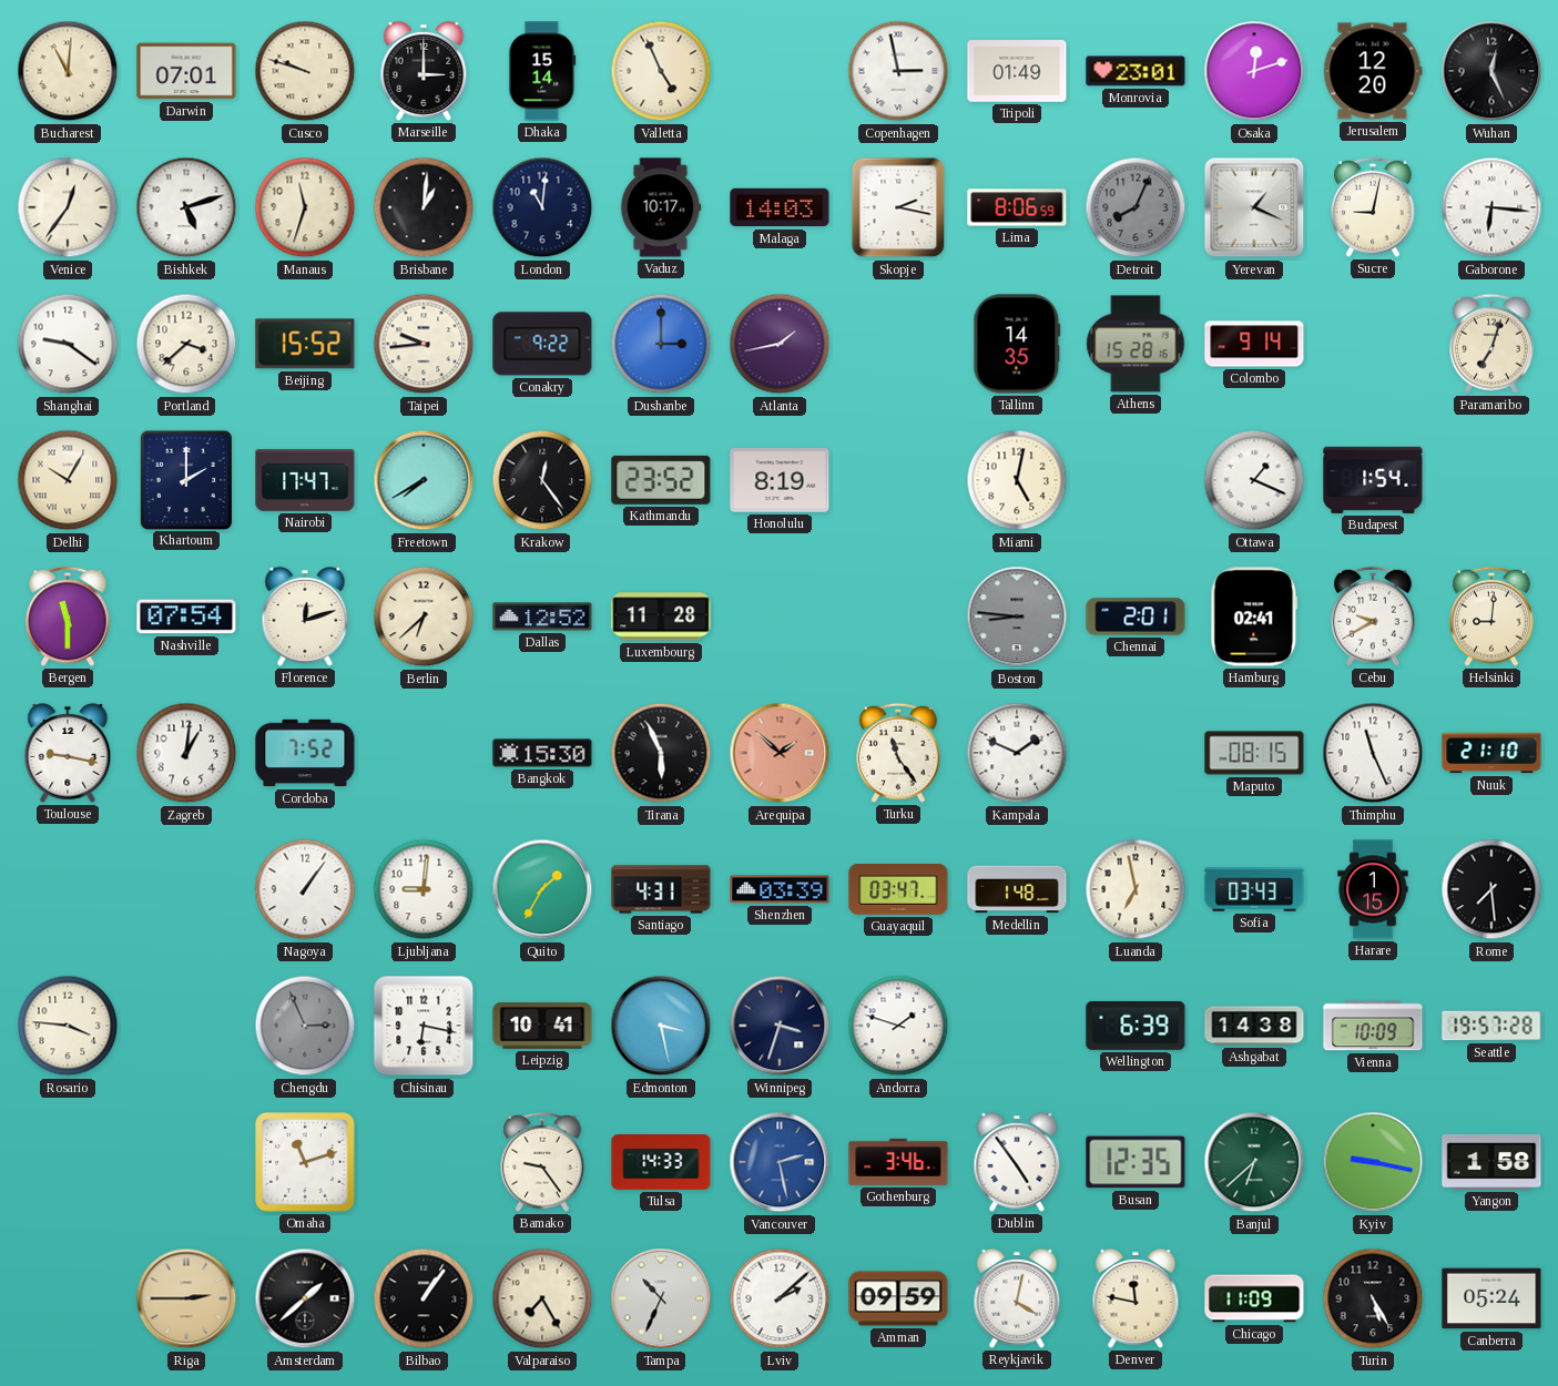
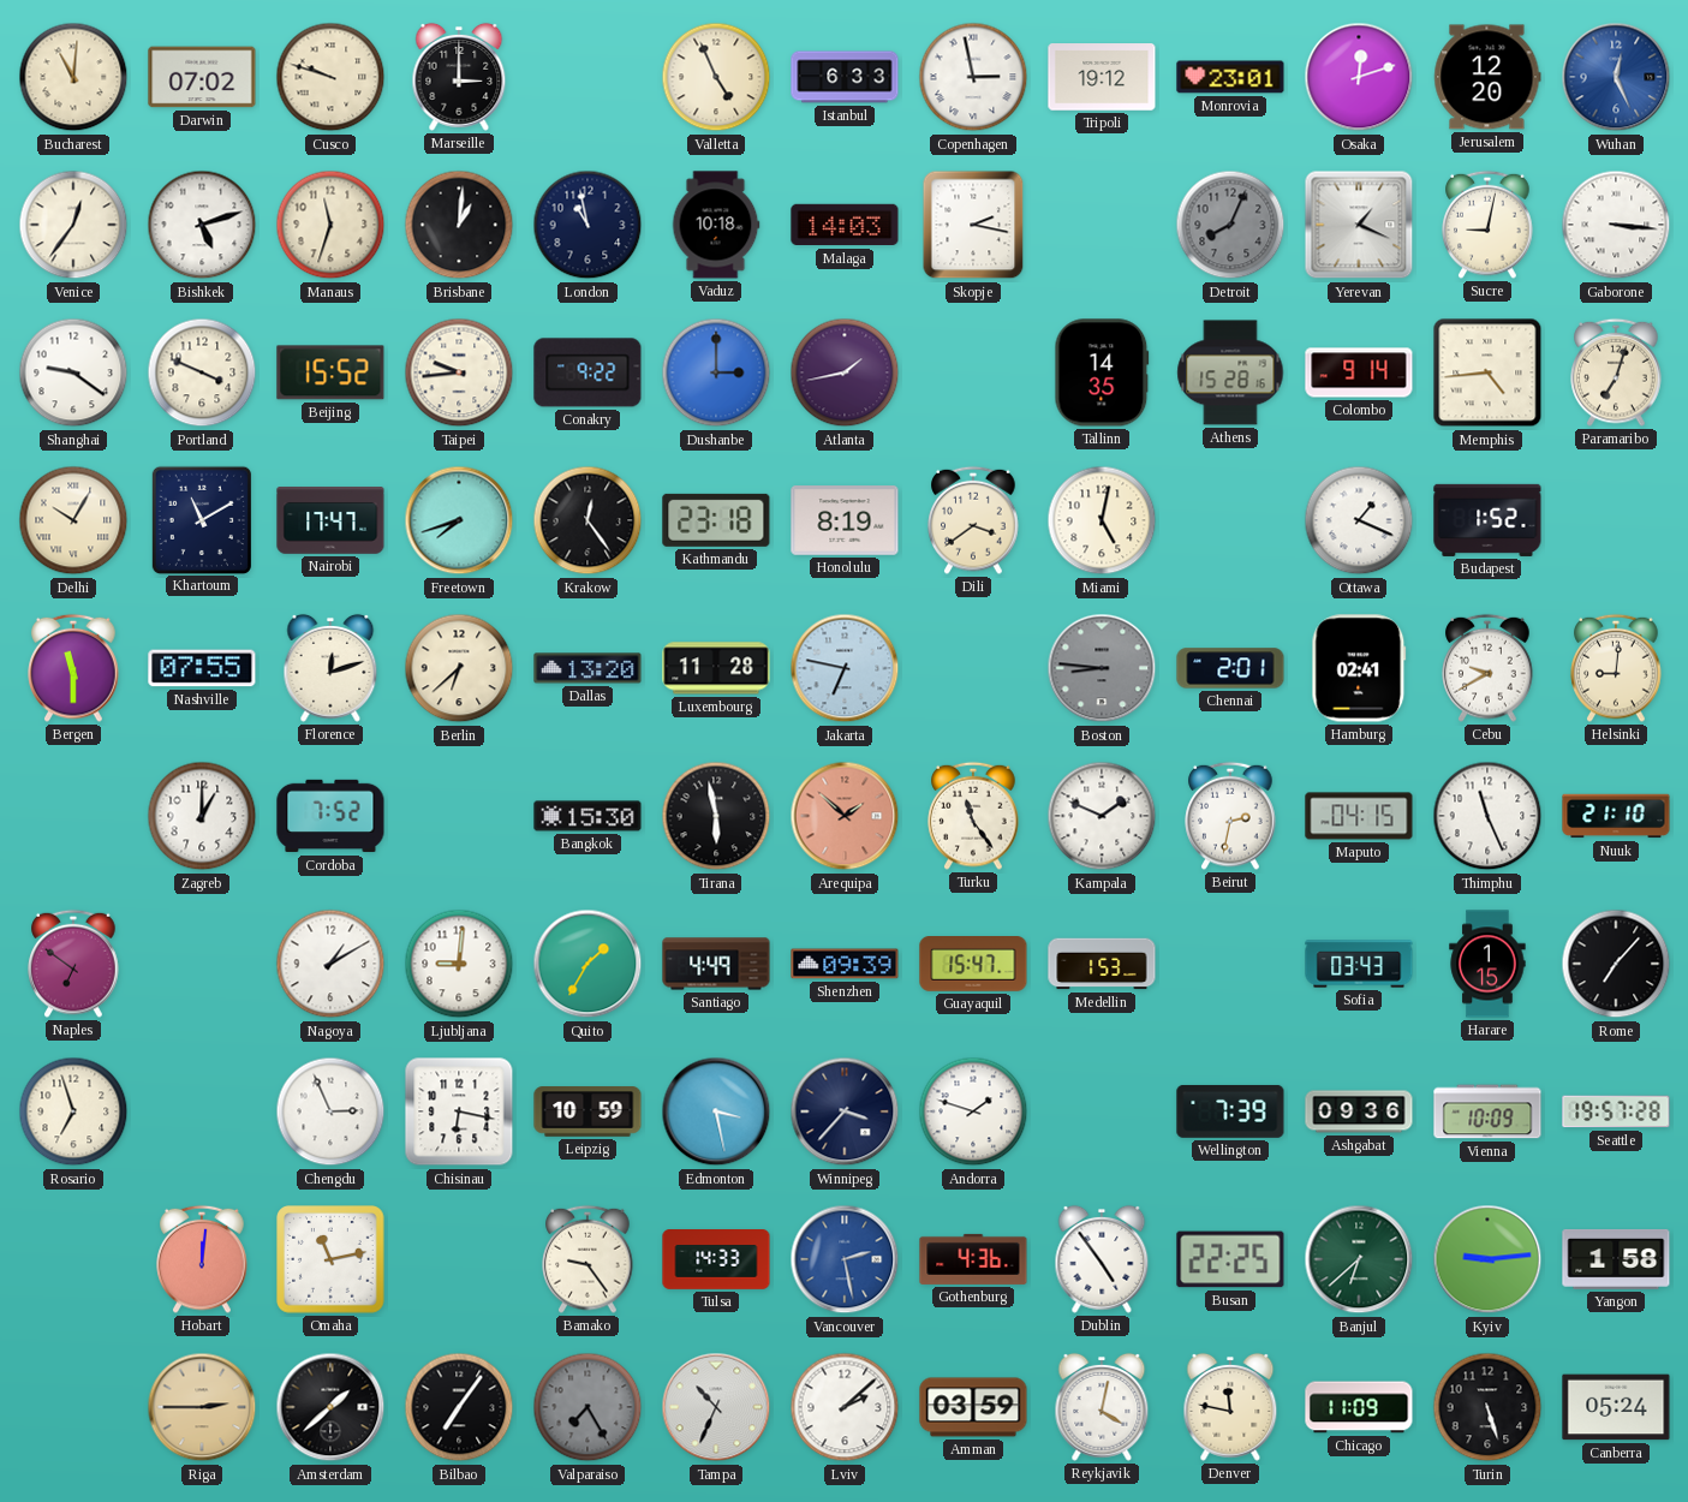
Darwin: 07:01 -> 07:02
Dhaka: 15:14 -> none
Istanbul: none -> 6:33
Tripoli: 01:49 -> 19:12
Wuhan dial: black -> blue
London: 11:01 -> 10:58
Vaduz: 10:17 -> 10:18
Lima: 8:06 -> none
Gaborone: 6:16 -> 3:16
Portland: 3:38 -> 3:49
Memphis: none -> 4:44
Khartoum: 2:00 -> 11:10
Freetown: 7:40 -> 7:42
Kathmandu: 23:52 -> 23:18
Dili: none -> 3:39
Budapest: 1:54 -> 1:52
Nashville: 07:54 -> 07:55
Dallas: 12:52 -> 13:20
Jakarta: none -> 6:47
Toulouse: 9:17 -> none
Zagreb: 1:01 -> 1:00
Tirana: 5:56 -> 5:58
Beirut: none -> 2:32
Maputo: 08:15 -> 04:15
Naples: none -> 6:51
Nagoya: 1:06 -> 1:10
Santiago: 4:31 -> 4:49
Shenzhen: 03:39 -> 09:39
Guayaquil: 03:47 -> 15:47
Medellin: 1:48 -> 1:53
Luanda: 6:58 -> none
Rome: 7:29 -> 7:07
Rosario: 3:46 -> 6:57
Chengdu dial: grey -> white
Leipzig: 10:41 -> 10:59
Winnipeg: 3:33 -> 3:37
Wellington: 6:39 -> 7:39
Ashgabat: 14:38 -> 09:36
Hobart: none -> 12:01
Omaha: 11:12 -> 11:13
Gothenburg: 3:46 -> 4:36
Busan: 12:35 -> 22:25
Kyiv: 9:17 -> 9:14
Bilbao: 1:06 -> 7:06
Valparaiso dial: cream -> grey
Amman: 09:59 -> 03:59
Turin: 5:25 -> 5:27
